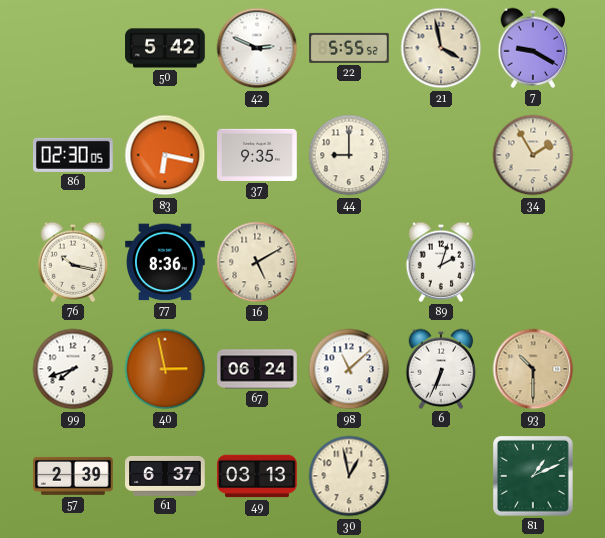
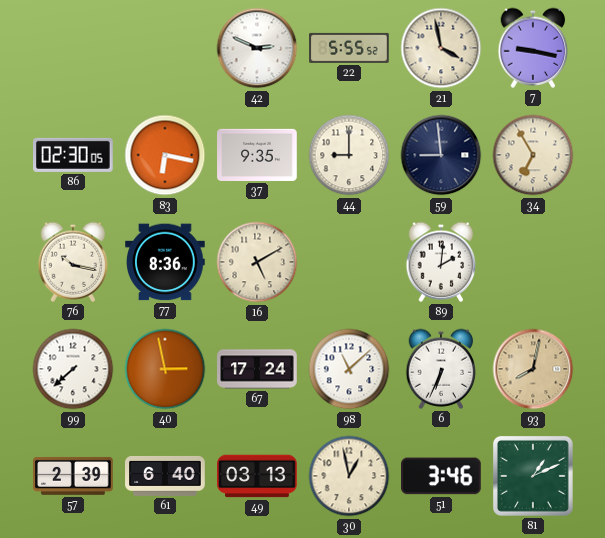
50: 5:42 -> none
7: 9:20 -> 9:17
59: none -> 8:59
34: 1:55 -> 6:55
89: 2:03 -> 2:01
99: 7:42 -> 7:38
67: 06:24 -> 17:24
93: 10:30 -> 8:02
61: 6:37 -> 6:40
51: none -> 3:46
